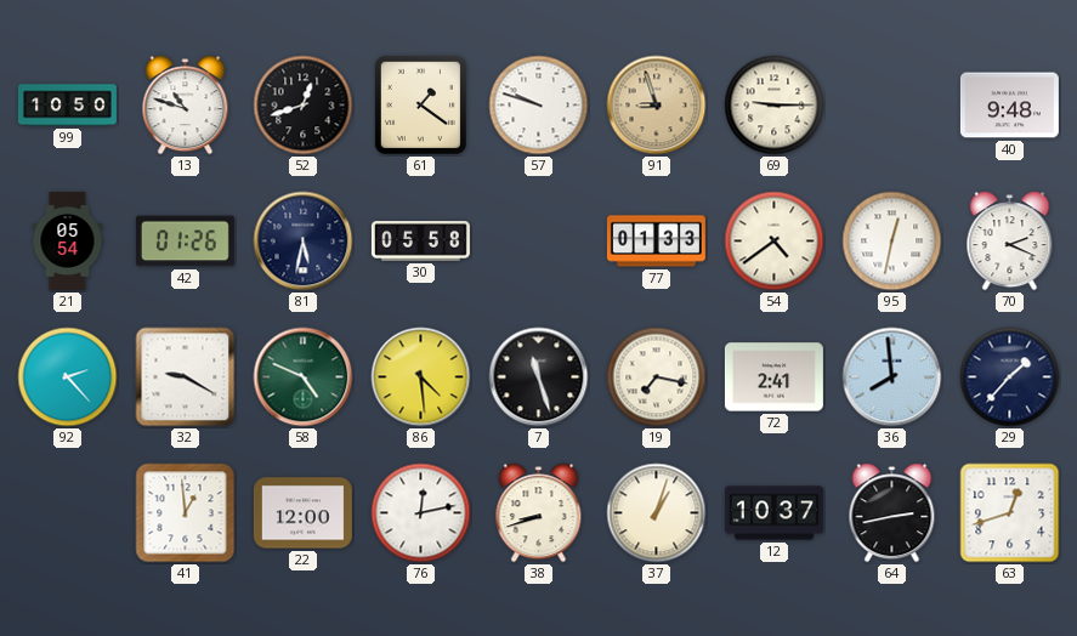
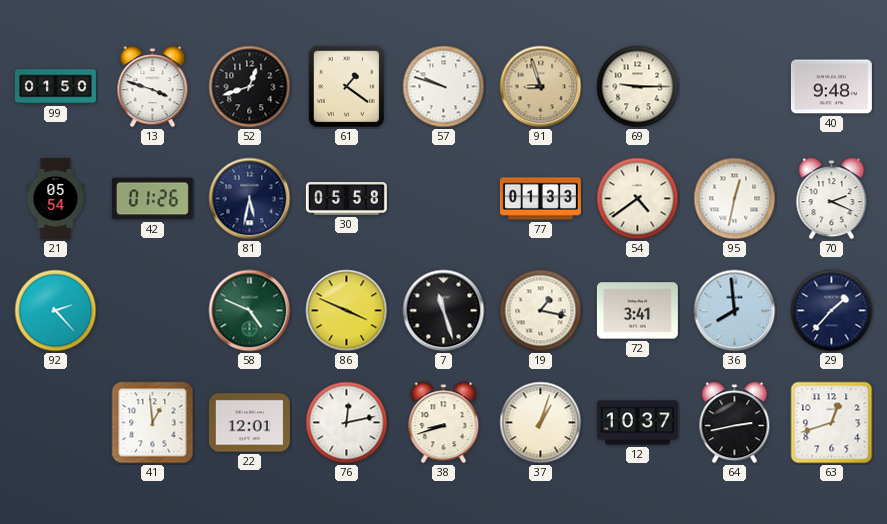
99: 10:50 -> 01:50
13: 10:48 -> 3:48
32: 9:20 -> none
86: 4:29 -> 3:49
19: 7:17 -> 1:17
72: 2:41 -> 3:41
22: 12:00 -> 12:01
